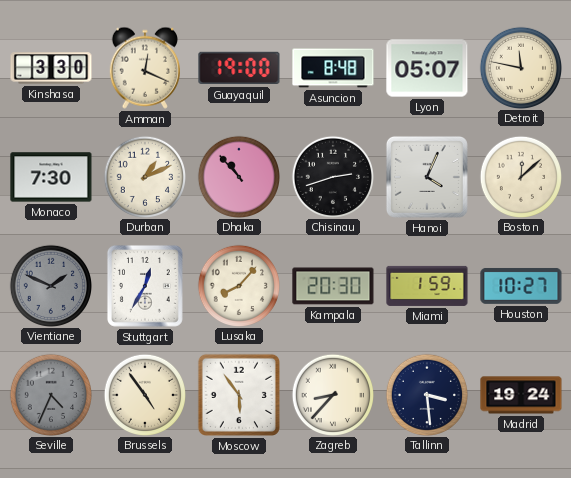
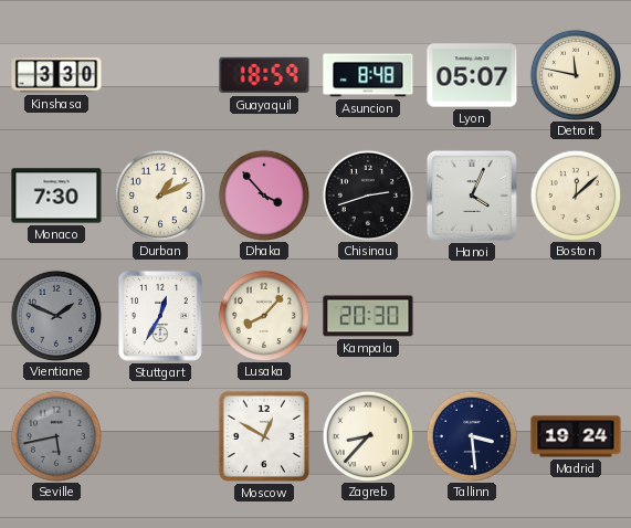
Amman: 12:19 -> none
Guayaquil: 19:00 -> 18:59
Dhaka: 10:53 -> 3:53
Miami: 1:59 -> none
Houston: 10:27 -> none
Seville: 4:34 -> 5:43
Brussels: 4:54 -> none
Moscow: 5:54 -> 12:50
